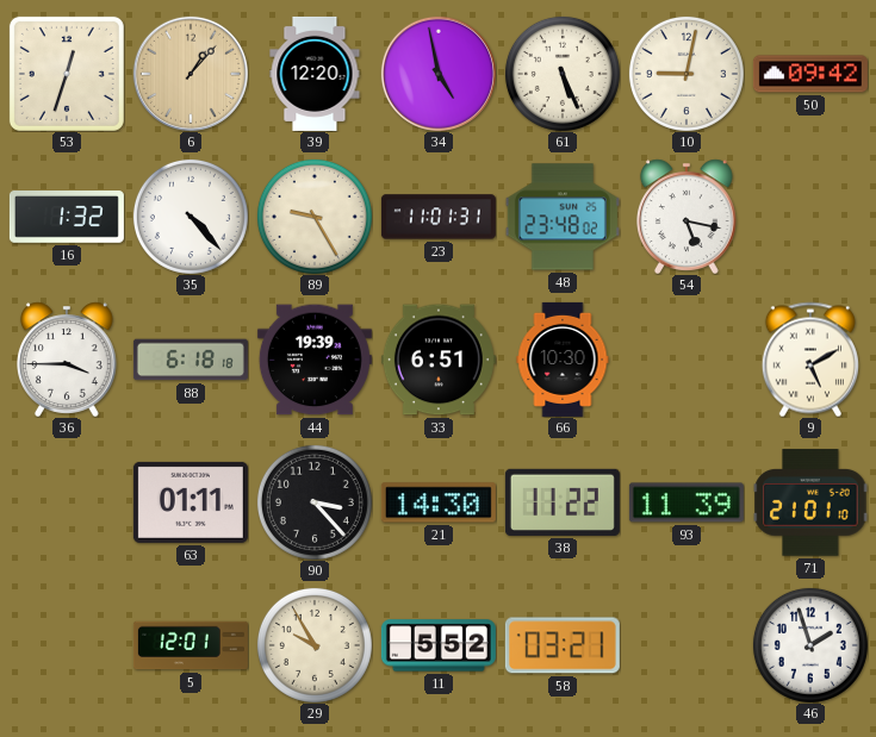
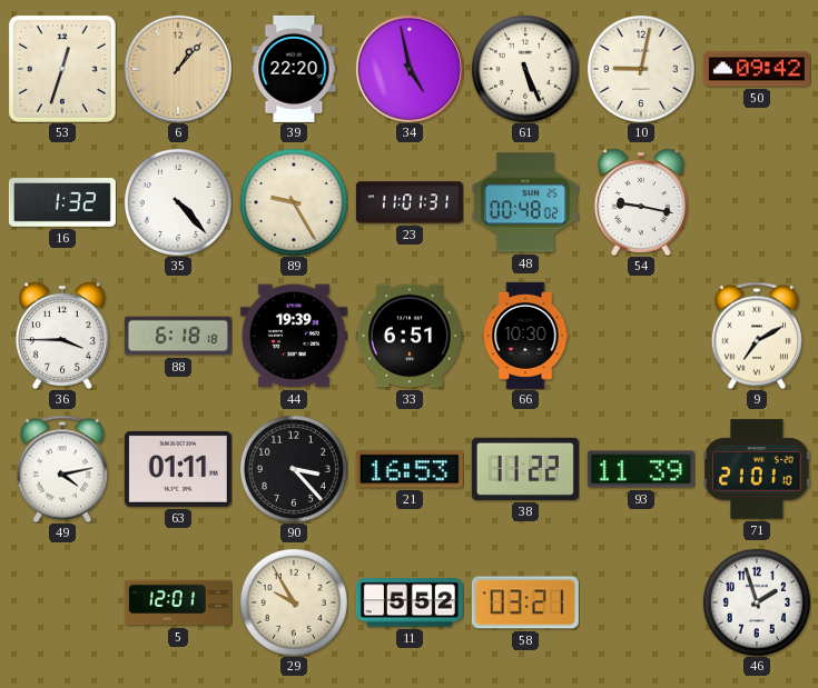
39: 12:20 -> 22:20
48: 23:48 -> 00:48
54: 5:17 -> 9:17
9: 5:10 -> 7:10
49: none -> 4:13
21: 14:30 -> 16:53
